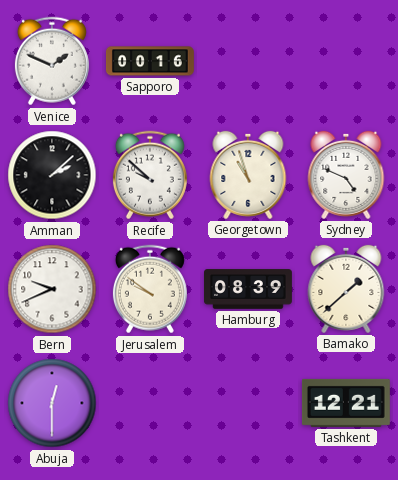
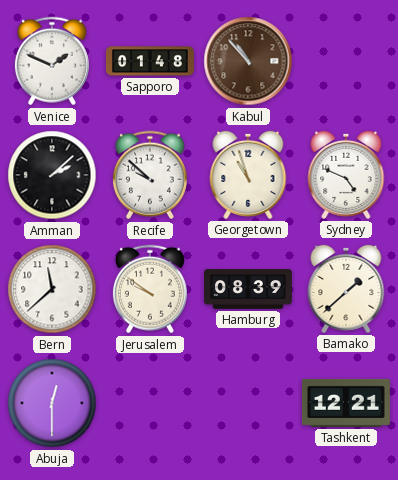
Sapporo: 00:16 -> 01:48
Kabul: none -> 10:53
Bern: 9:41 -> 11:38
